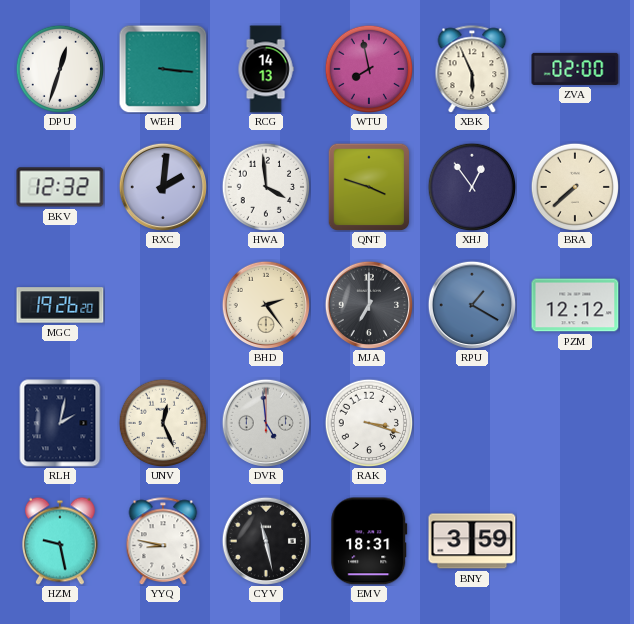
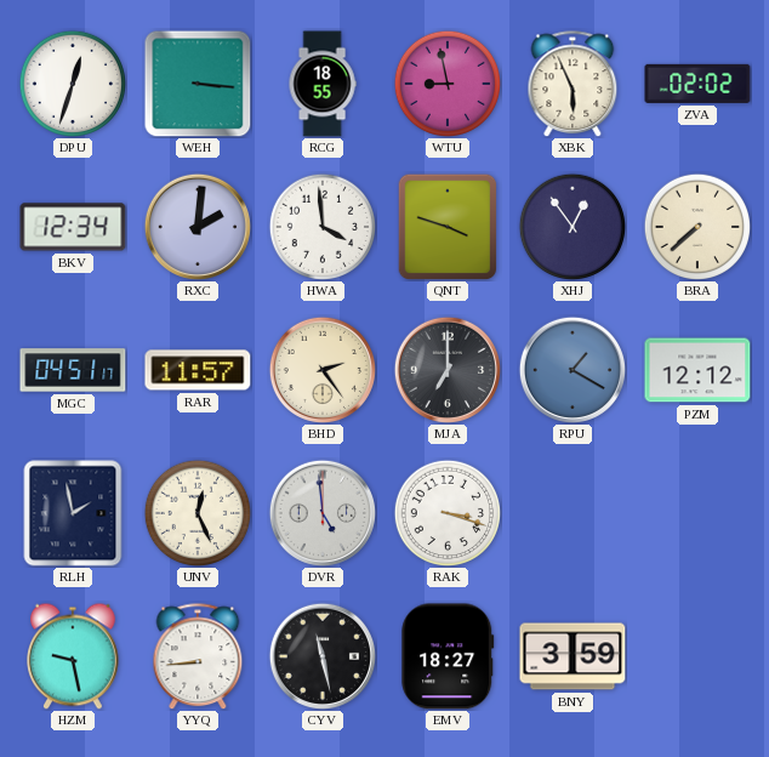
RCG: 14:13 -> 18:55
WTU: 7:58 -> 8:58
ZVA: 02:00 -> 02:02
BKV: 12:32 -> 12:34
MGC: 19:26 -> 04:51
RAR: none -> 11:57
RLH: 2:02 -> 1:58
YYQ: 8:47 -> 8:44
EMV: 18:31 -> 18:27
